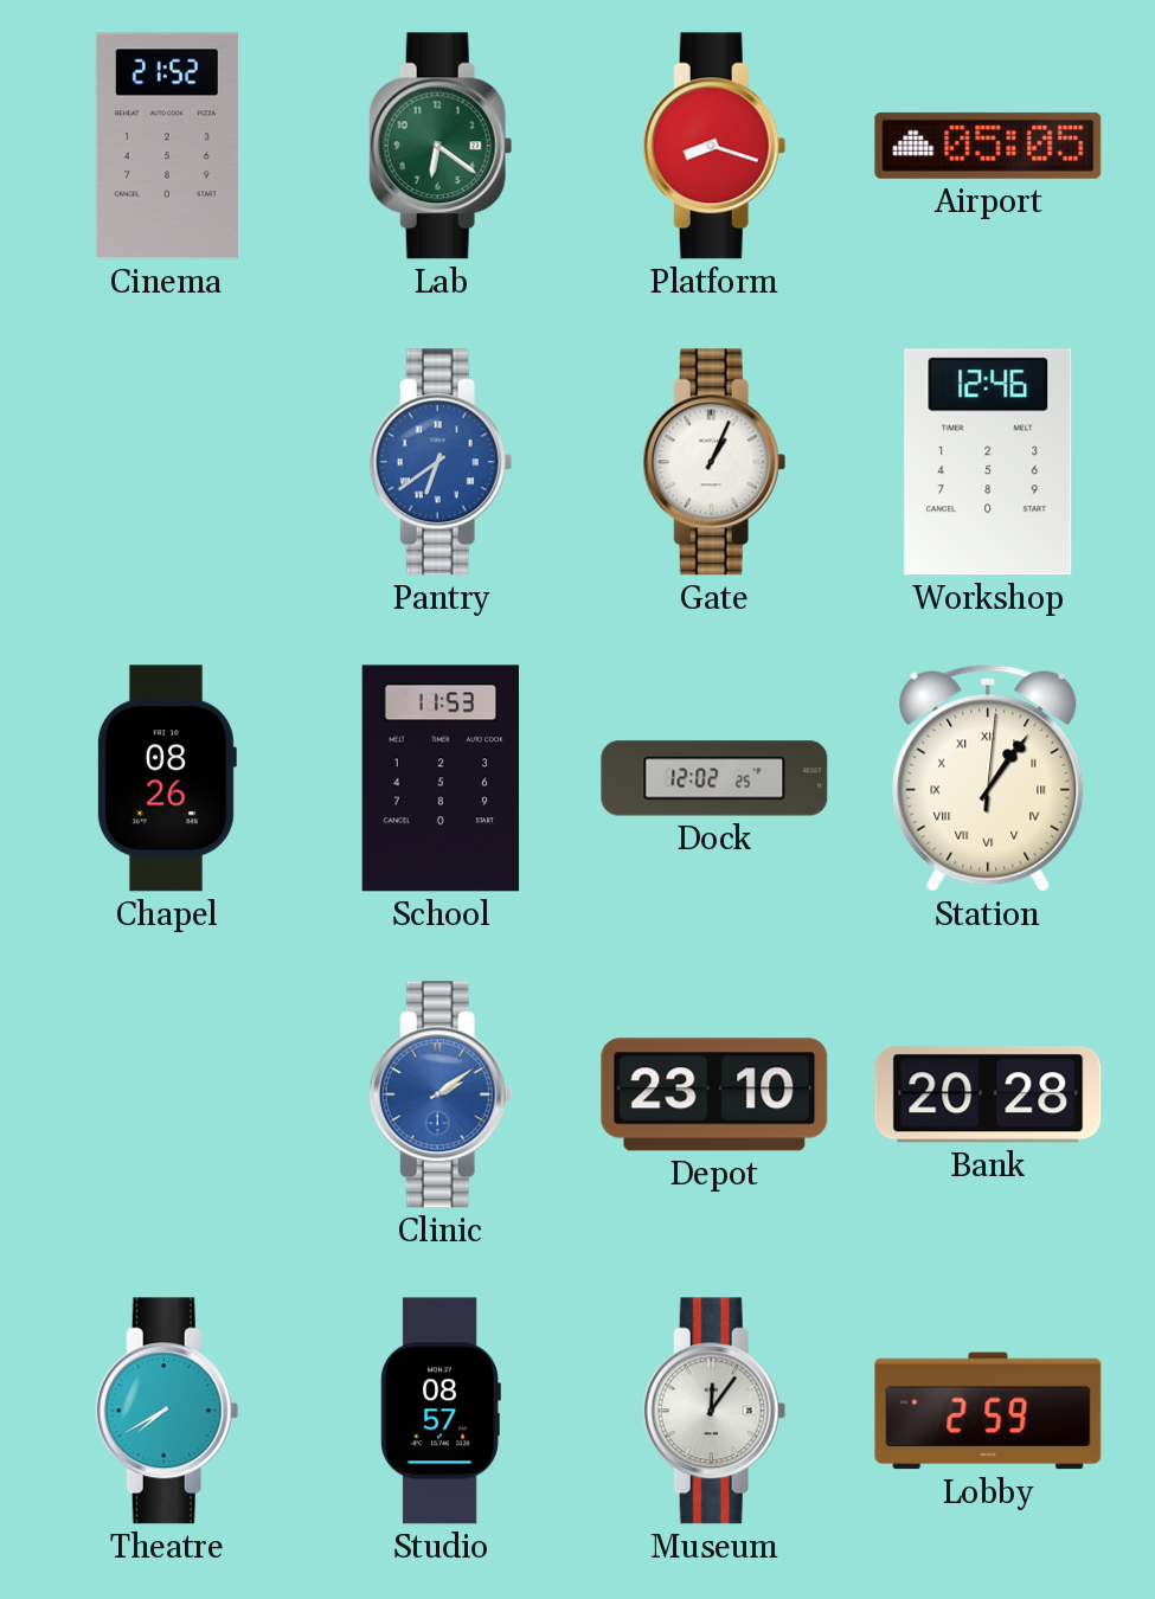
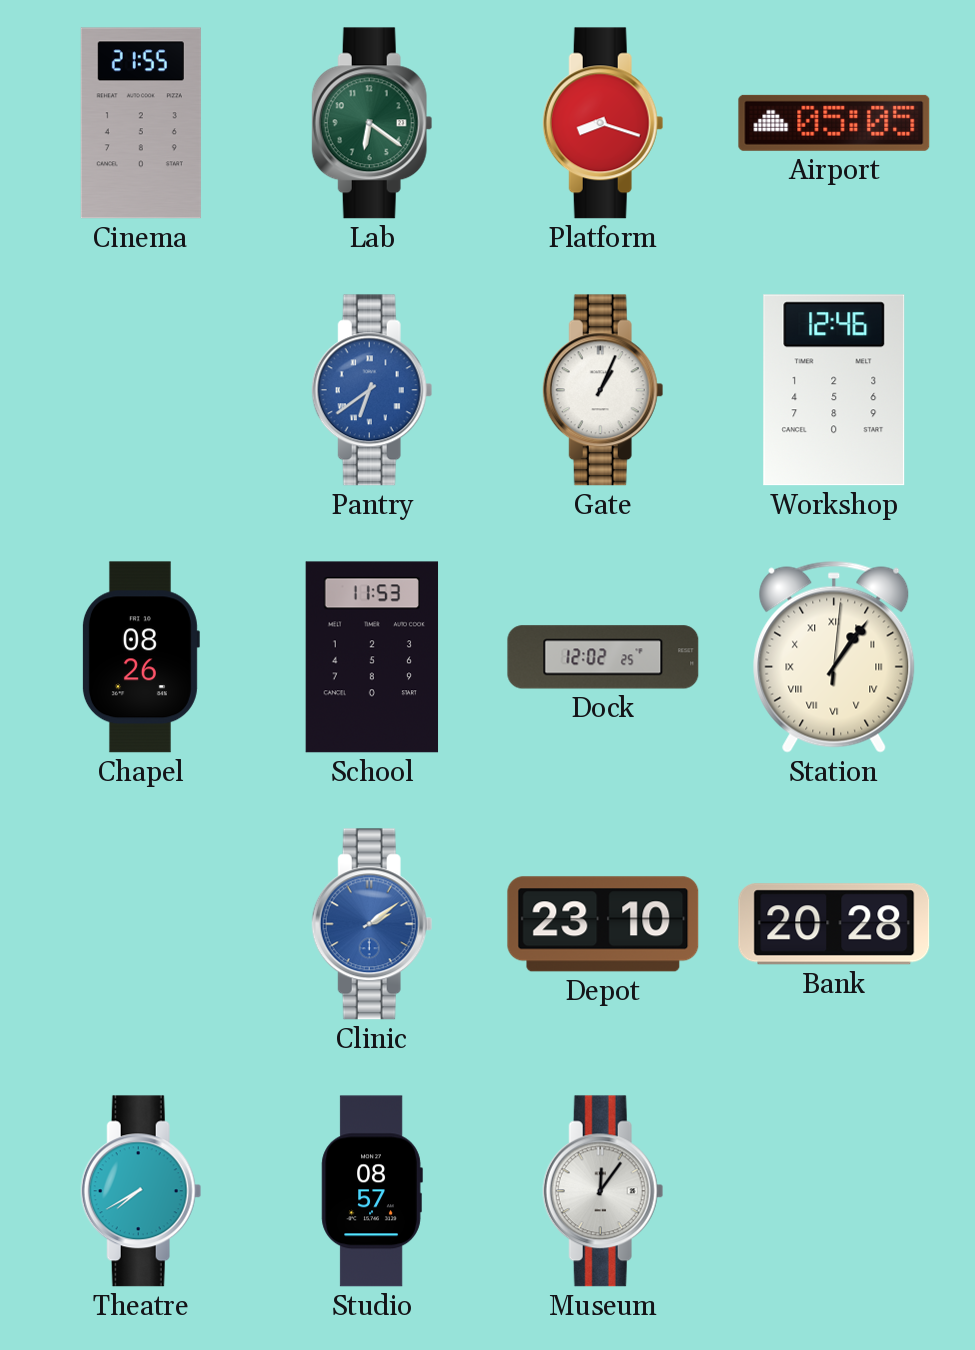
Cinema: 21:52 -> 21:55
Lobby: 2:59 -> none
